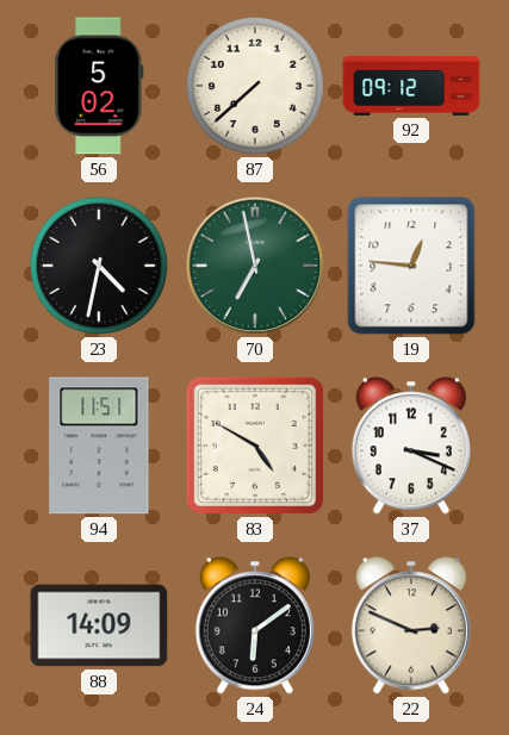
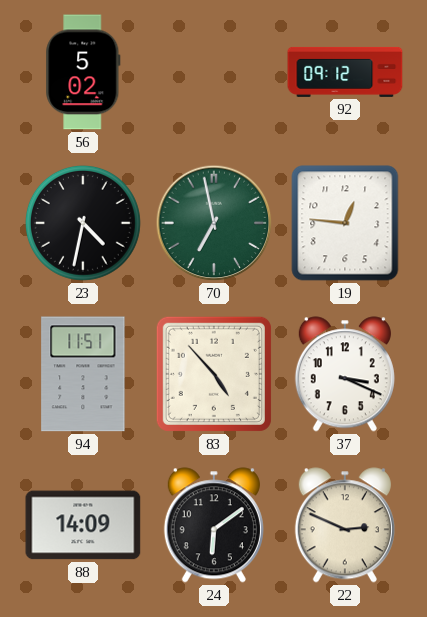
87: 7:38 -> none
83: 4:50 -> 4:53
